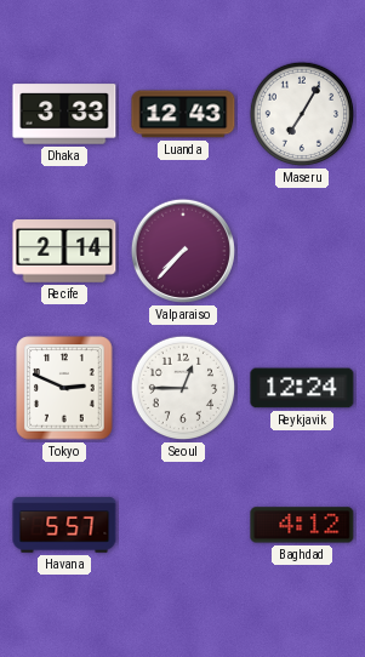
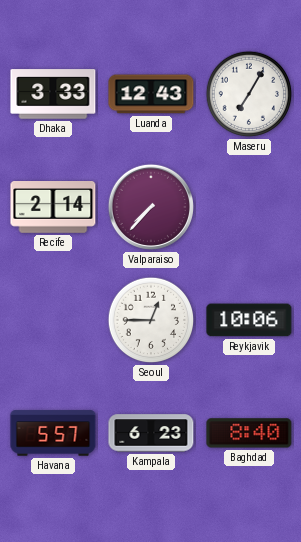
Tokyo: 2:49 -> none
Reykjavik: 12:24 -> 10:06
Kampala: none -> 6:23
Baghdad: 4:12 -> 8:40
